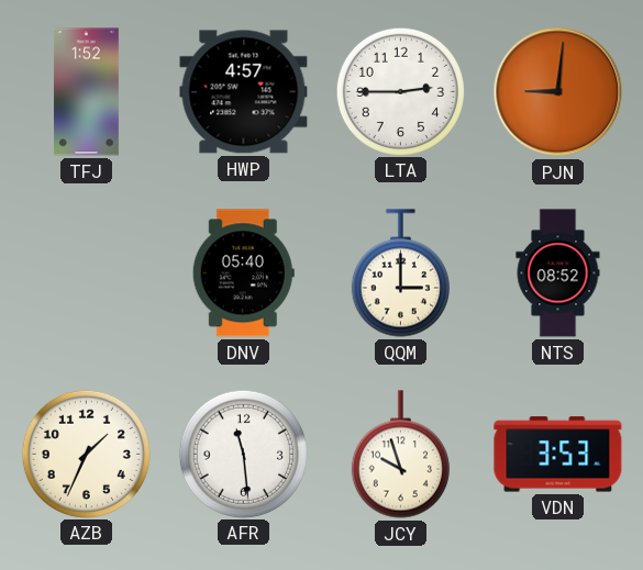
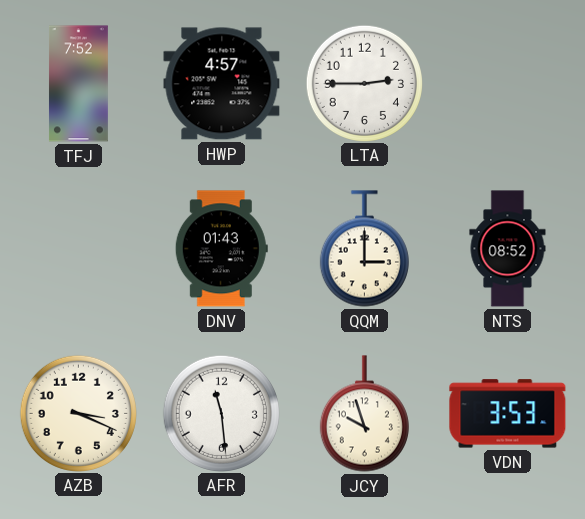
TFJ: 1:52 -> 7:52
PJN: 9:01 -> none
DNV: 05:40 -> 01:43
AZB: 1:34 -> 3:19
